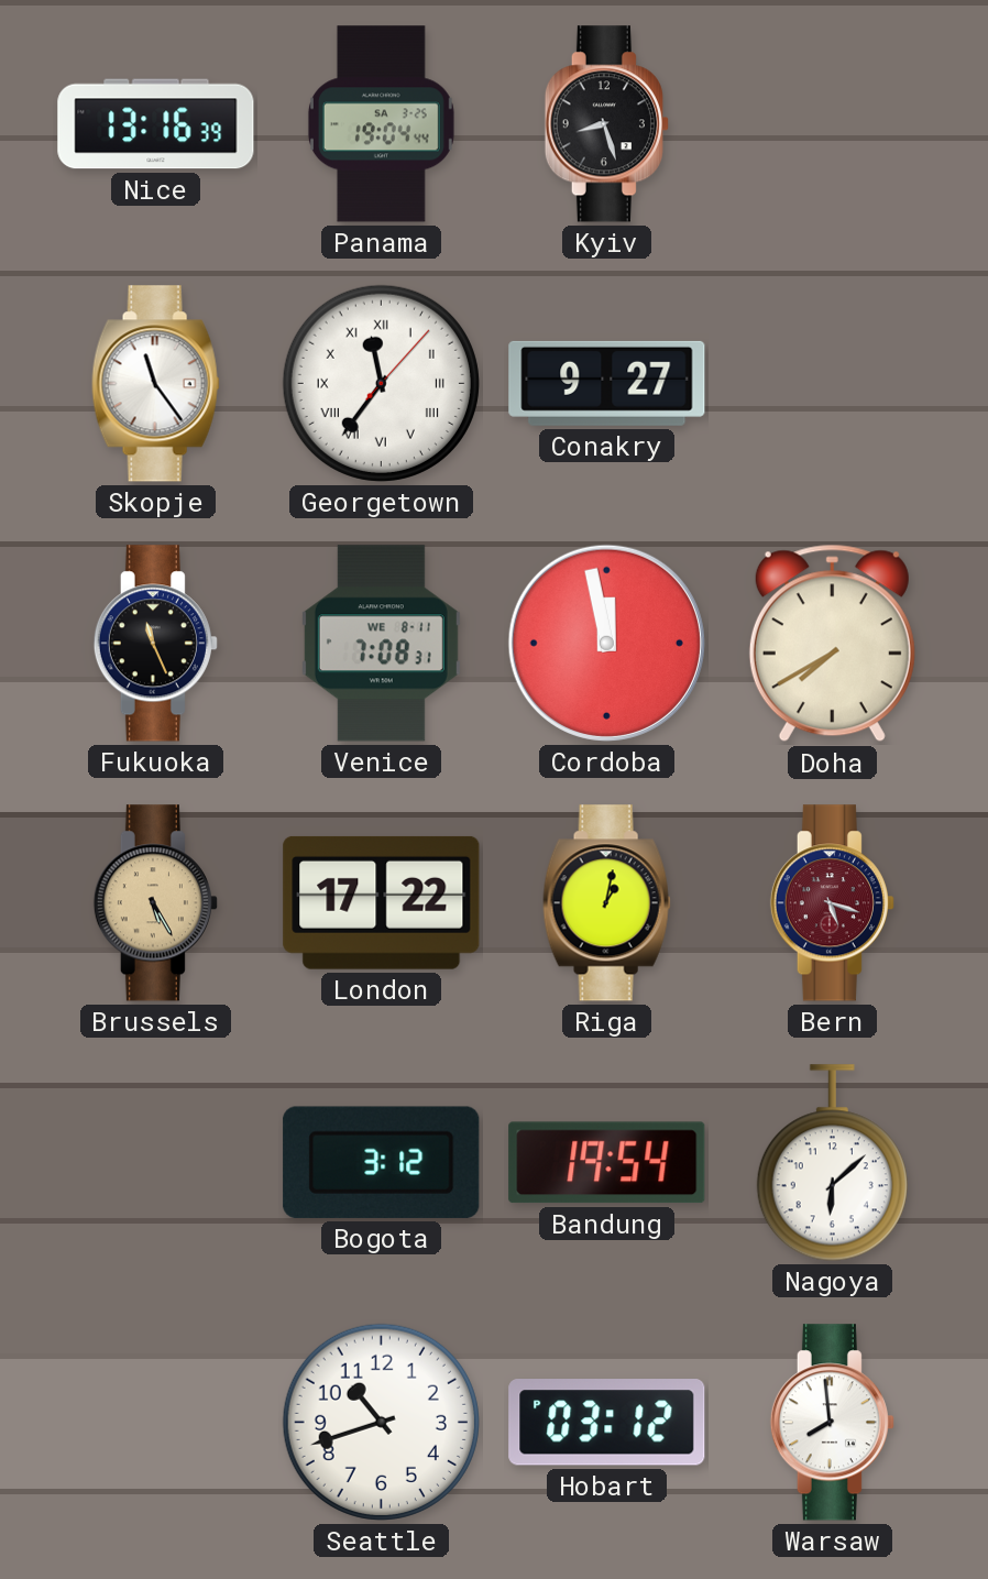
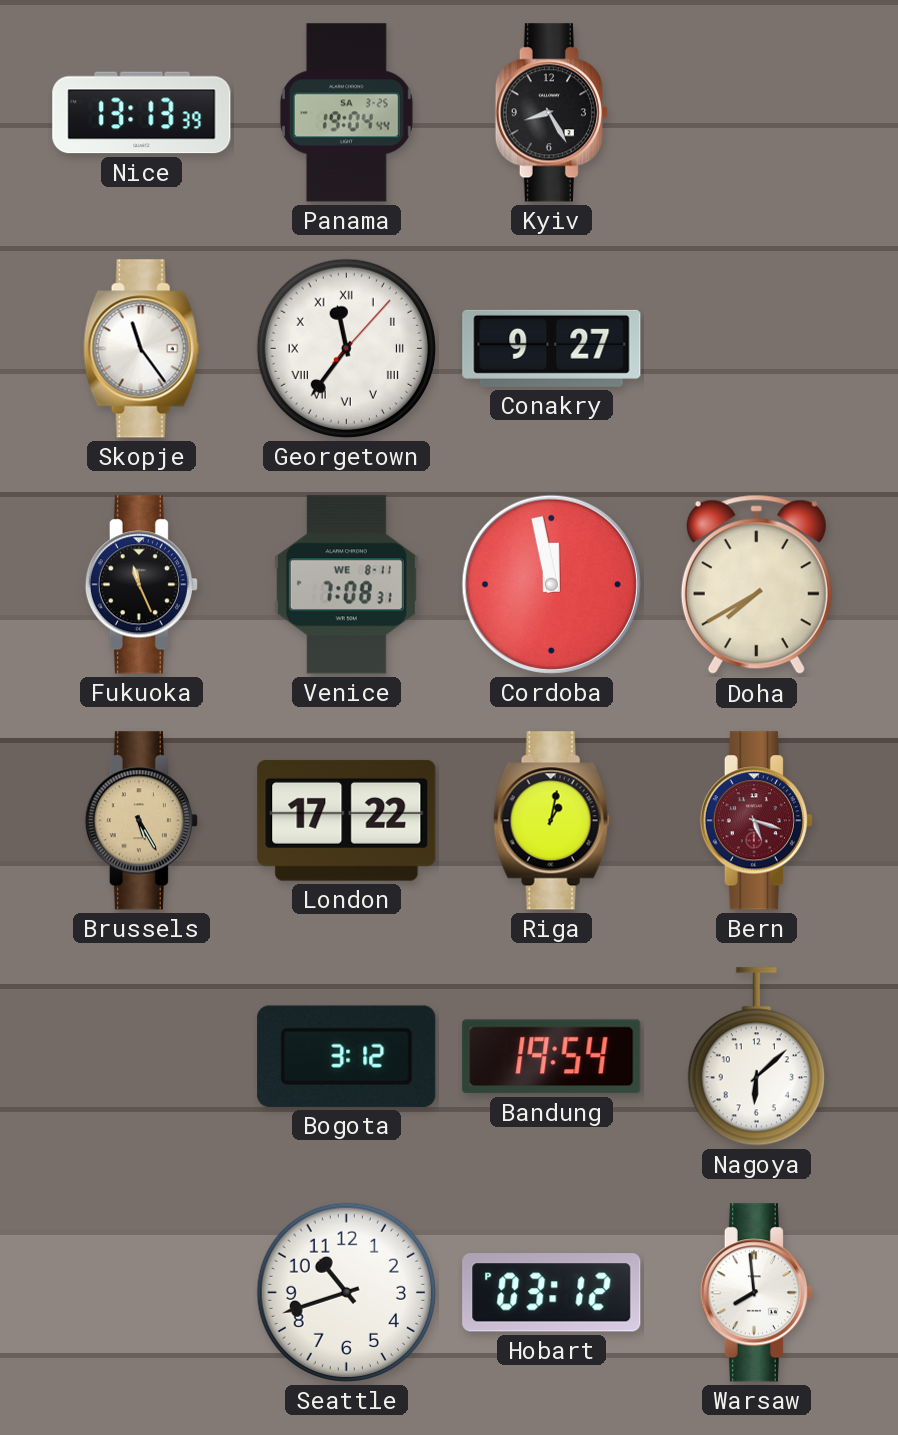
Nice: 13:16 -> 13:13
Kyiv: 8:27 -> 8:25
